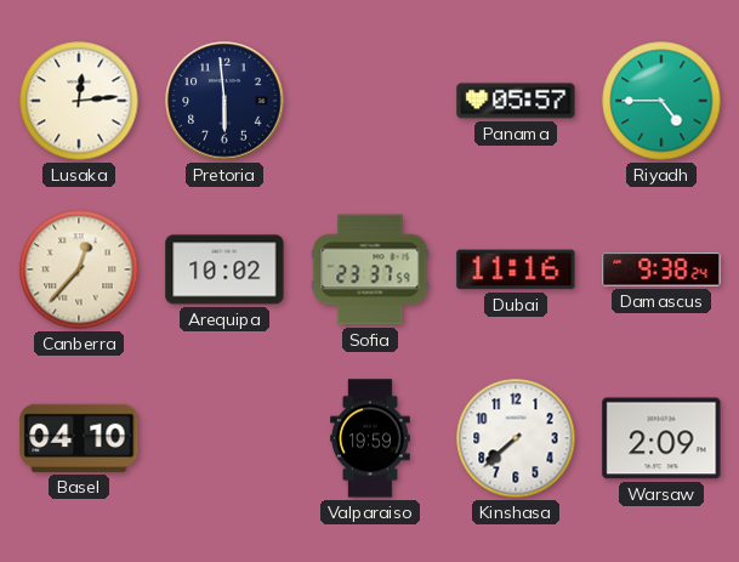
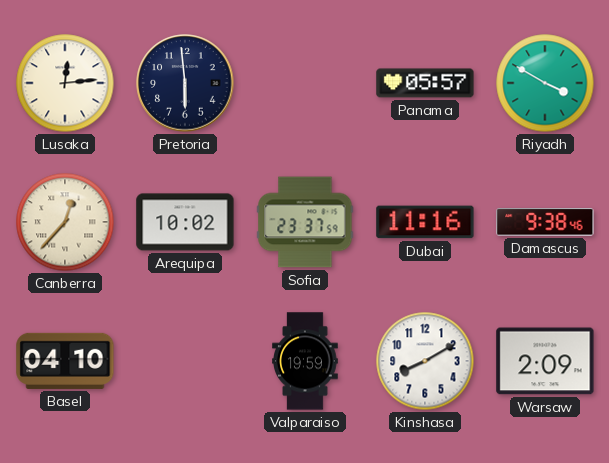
Riyadh: 4:45 -> 3:50
Damascus: 9:38:24 -> 9:38:46
Kinshasa: 7:38 -> 8:10
